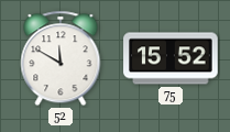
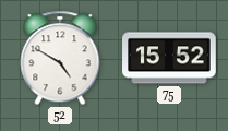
52: 11:50 -> 4:50
